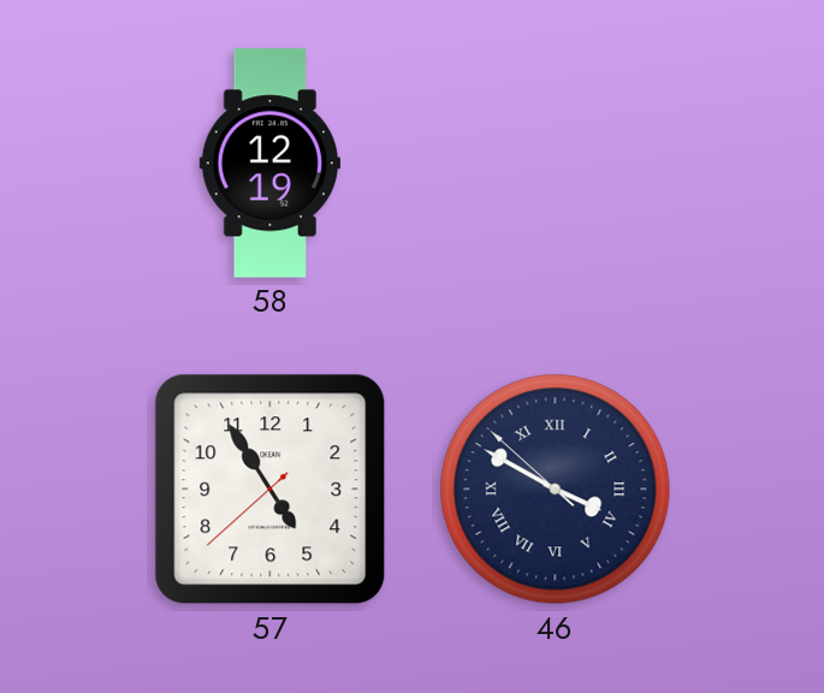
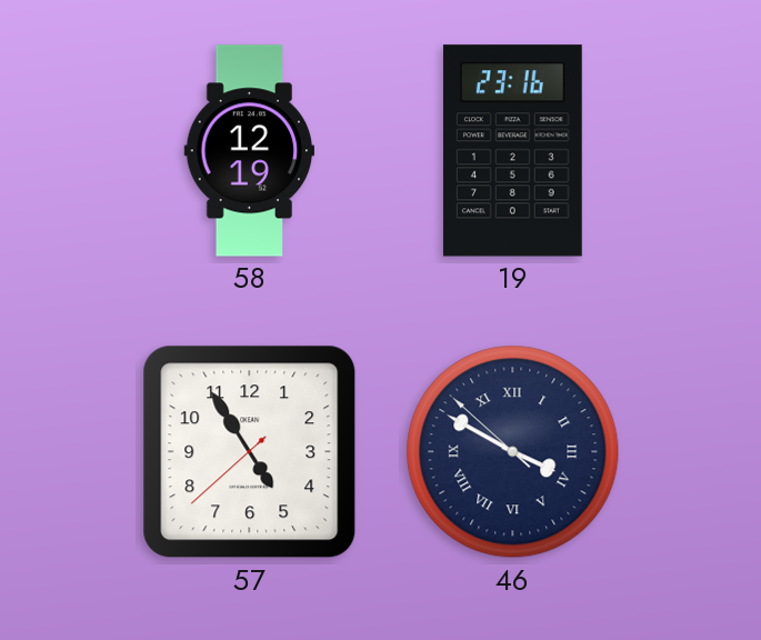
19: none -> 23:16
